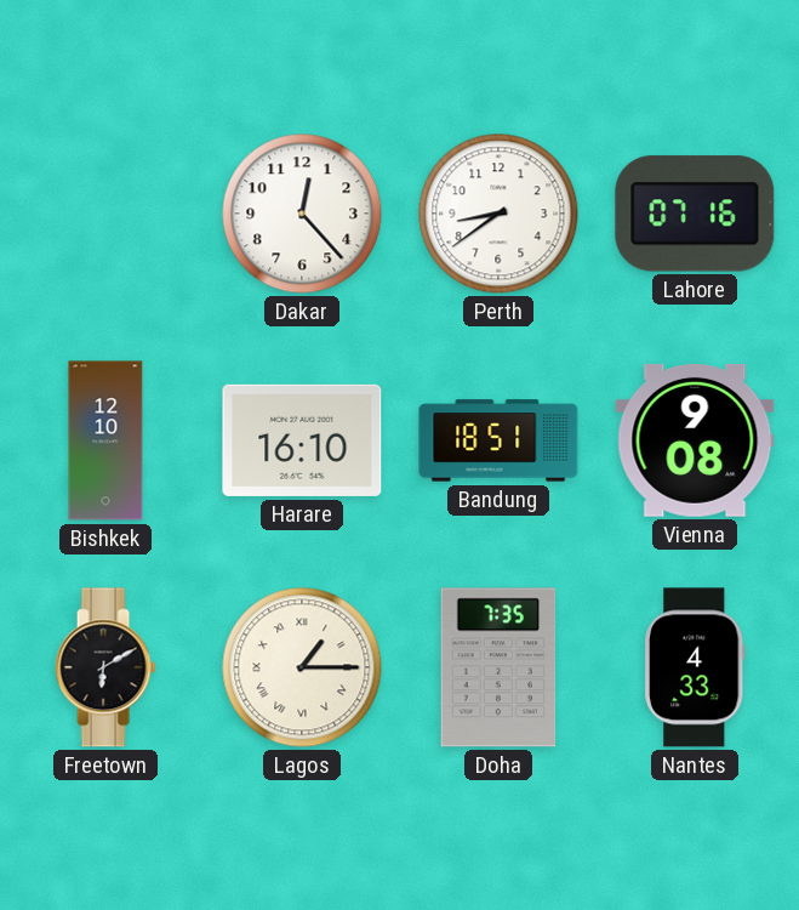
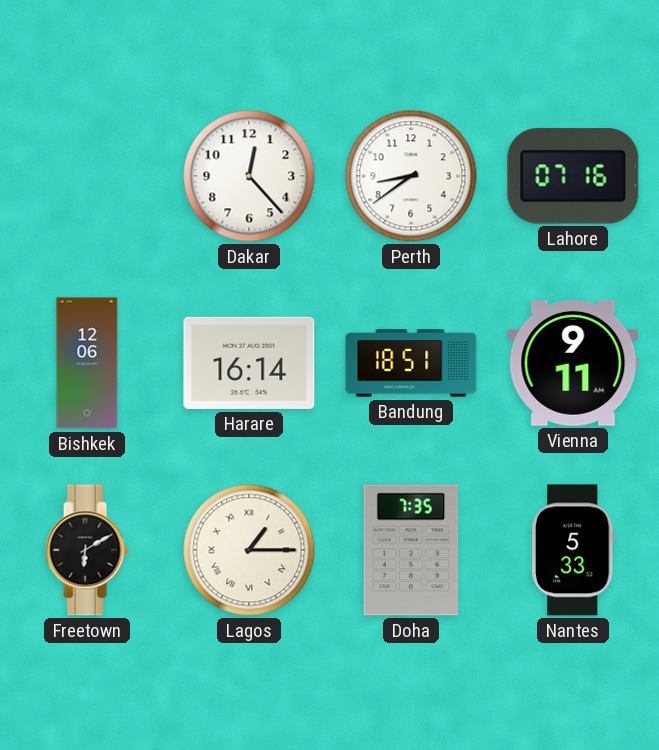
Bishkek: 12:10 -> 12:06
Harare: 16:10 -> 16:14
Vienna: 9:08 -> 9:11
Nantes: 4:33 -> 5:33
